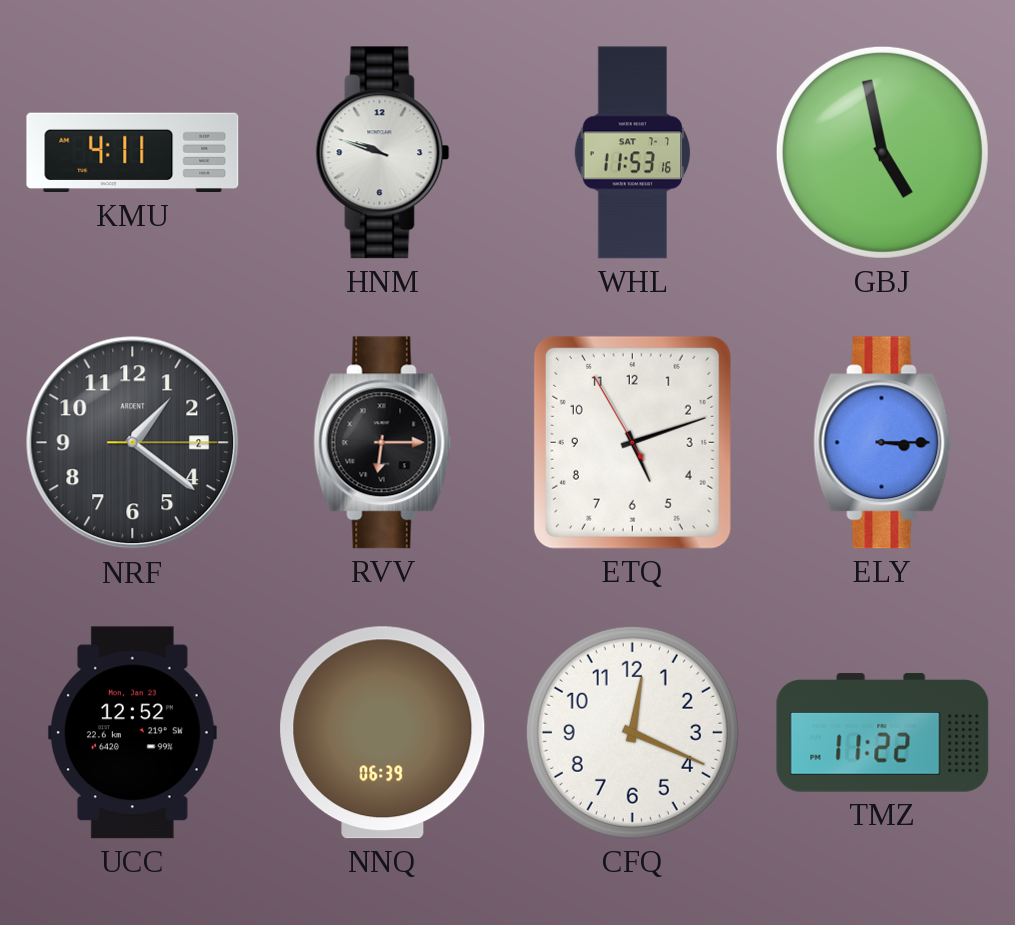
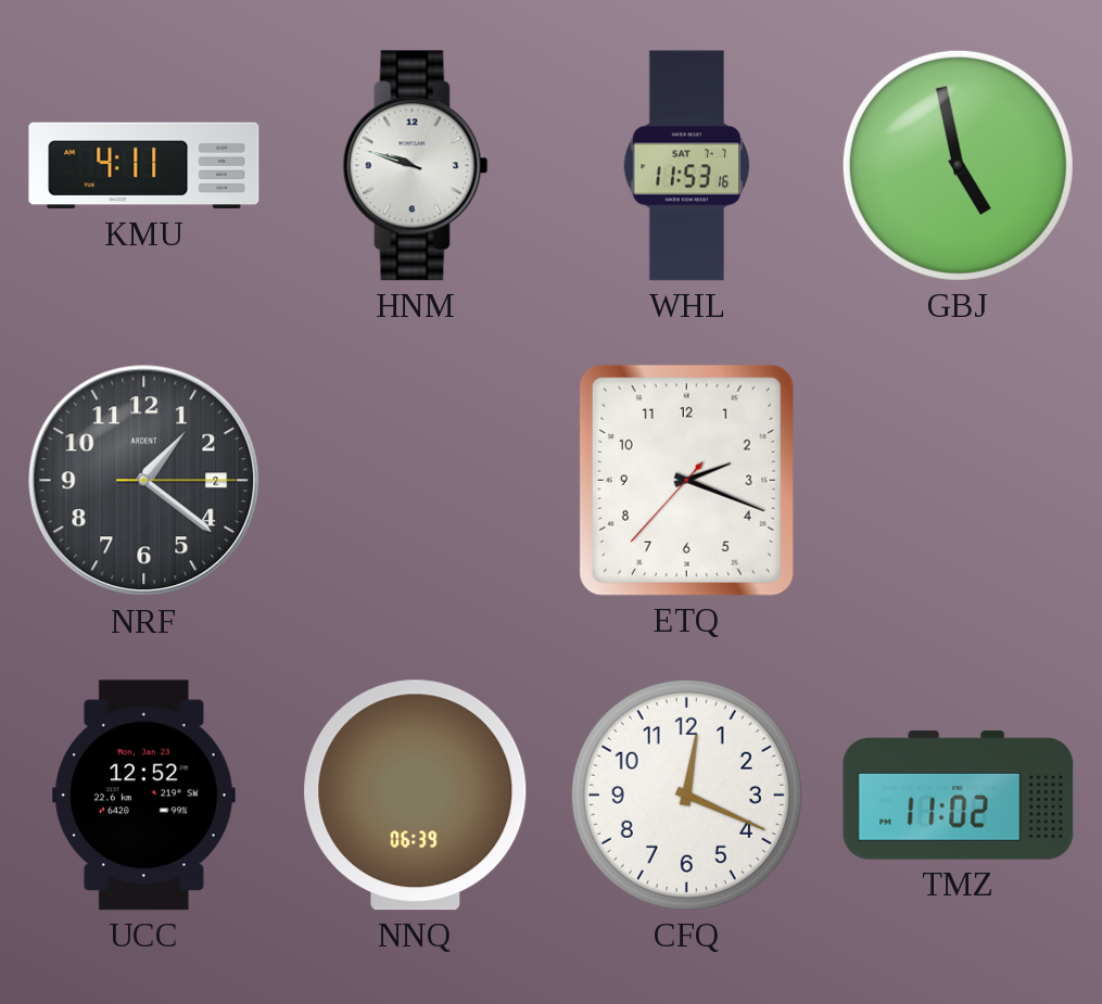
RVV: 6:15 -> none
ETQ: 5:11 -> 2:18
ELY: 3:15 -> none
TMZ: 11:22 -> 11:02
